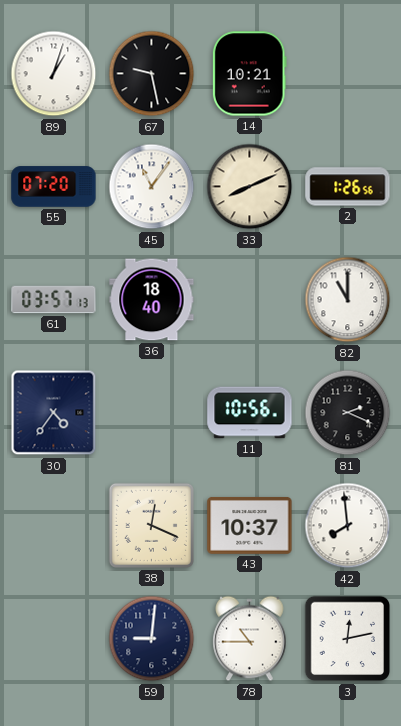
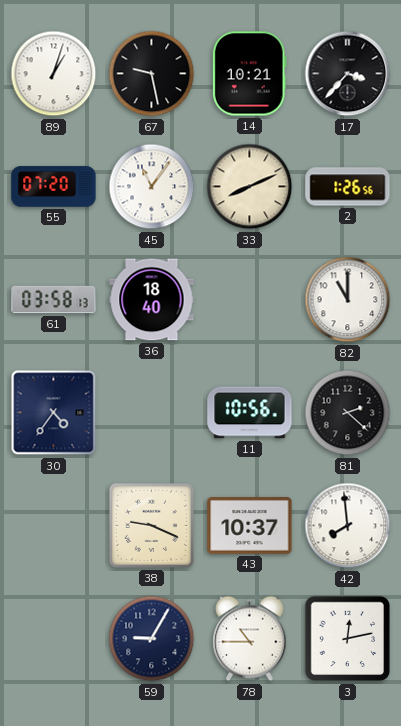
17: none -> 3:37
61: 03:57 -> 03:58
81: 2:19 -> 2:22
38: 12:19 -> 9:19
59: 9:01 -> 9:05
